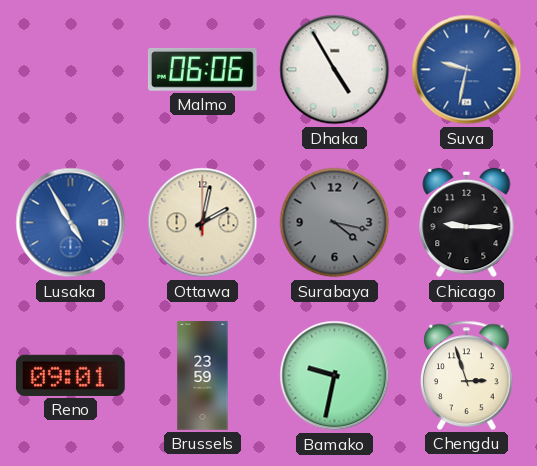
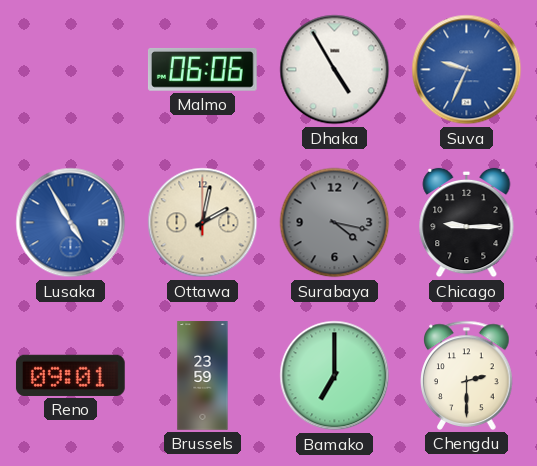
Suva: 9:32 -> 9:34
Bamako: 9:32 -> 7:00
Chengdu: 2:57 -> 2:30
